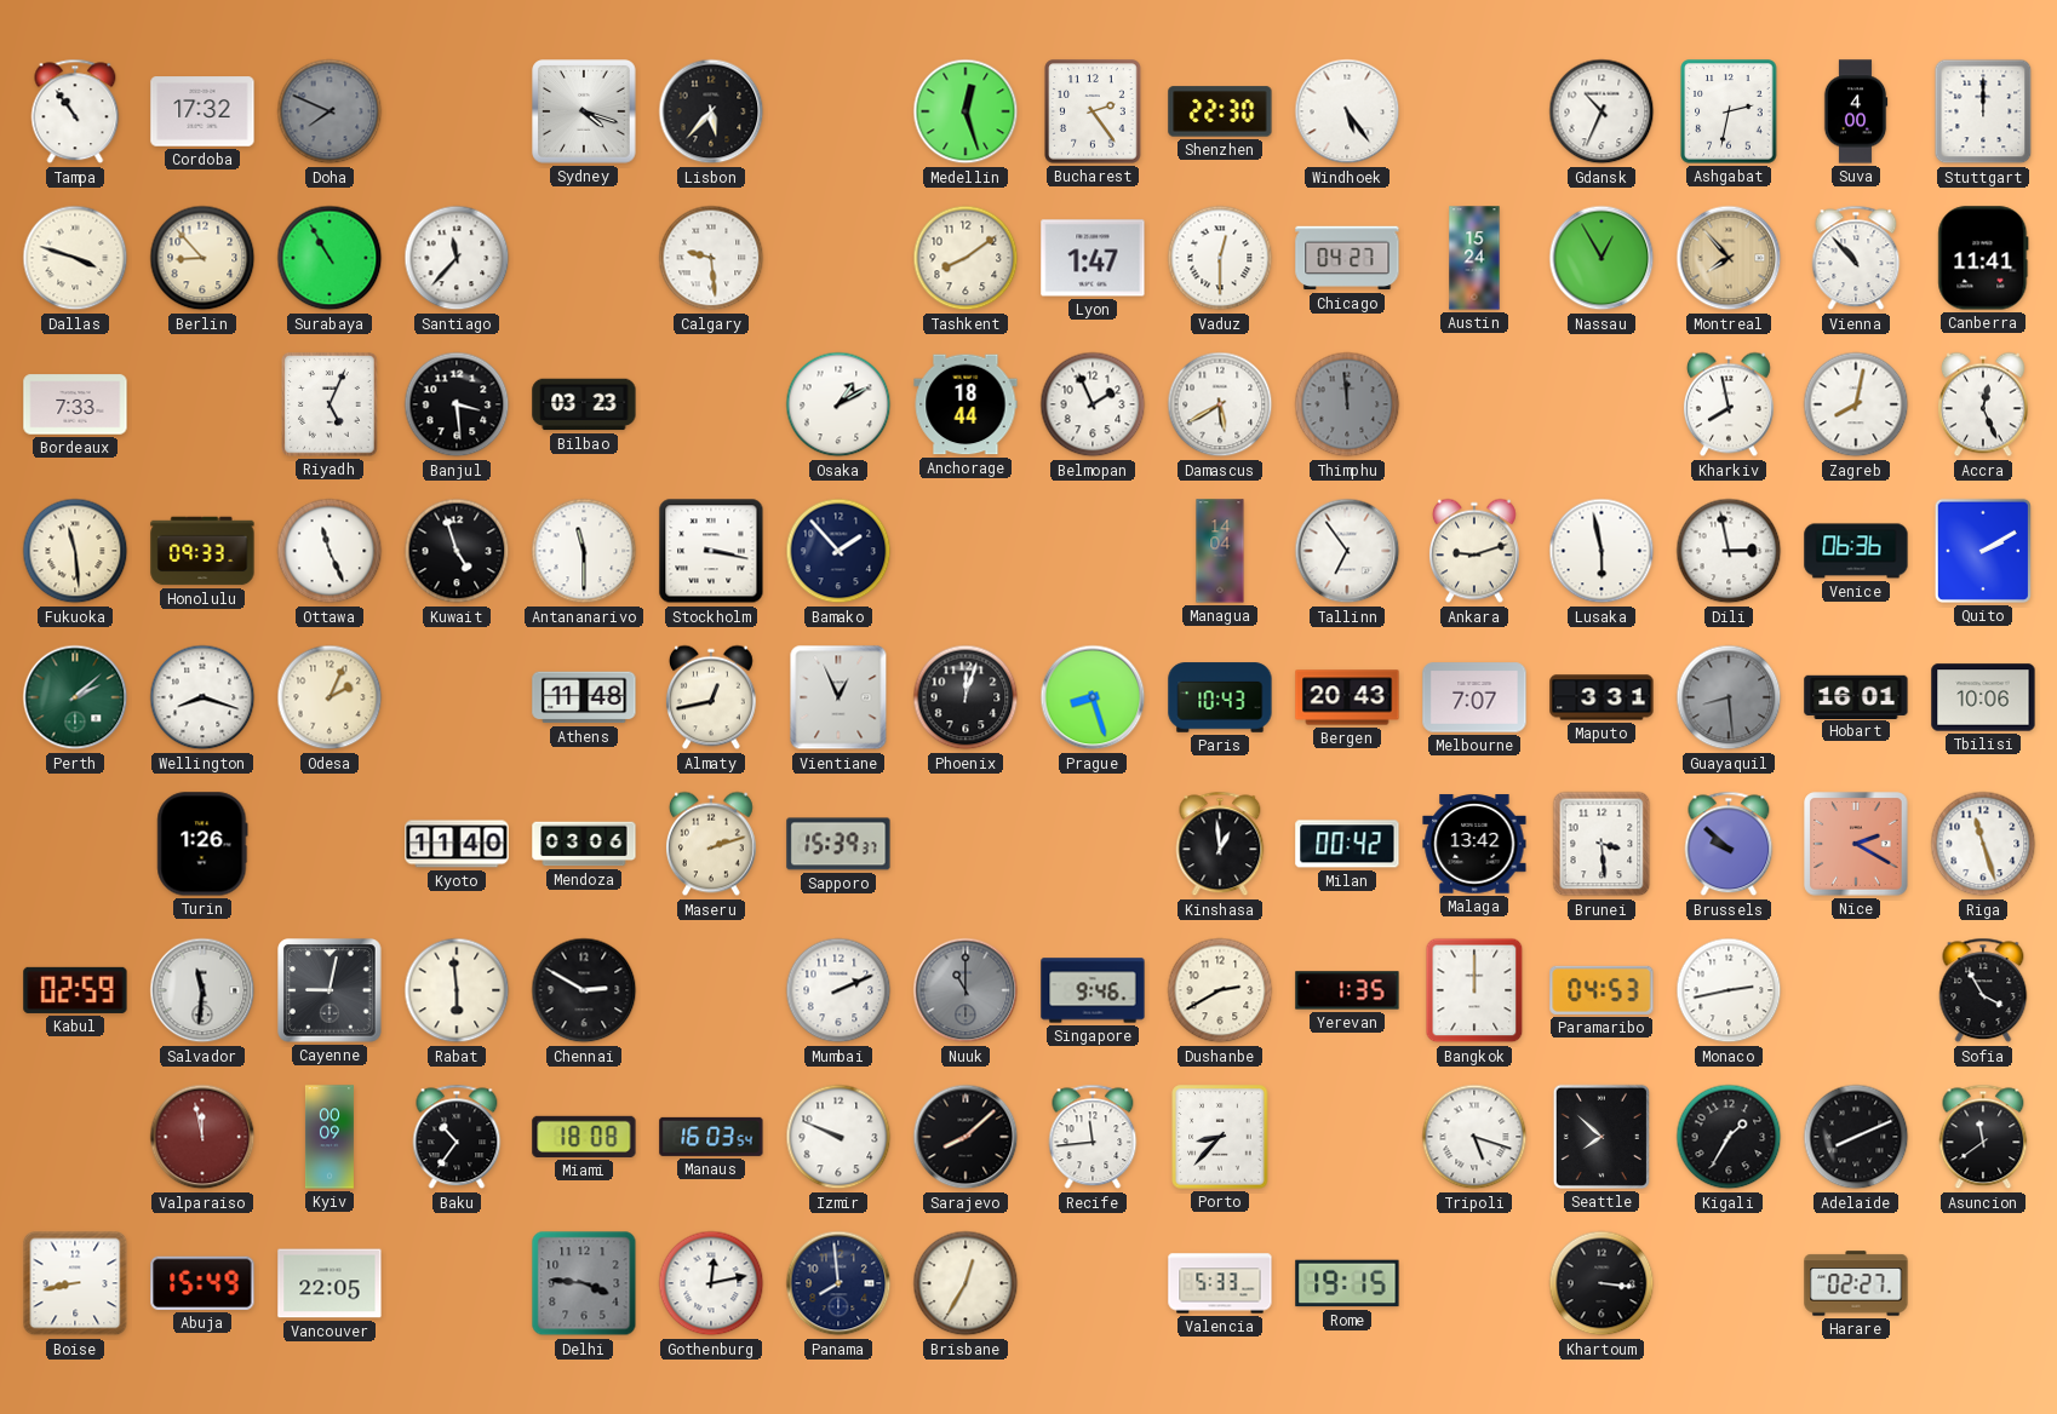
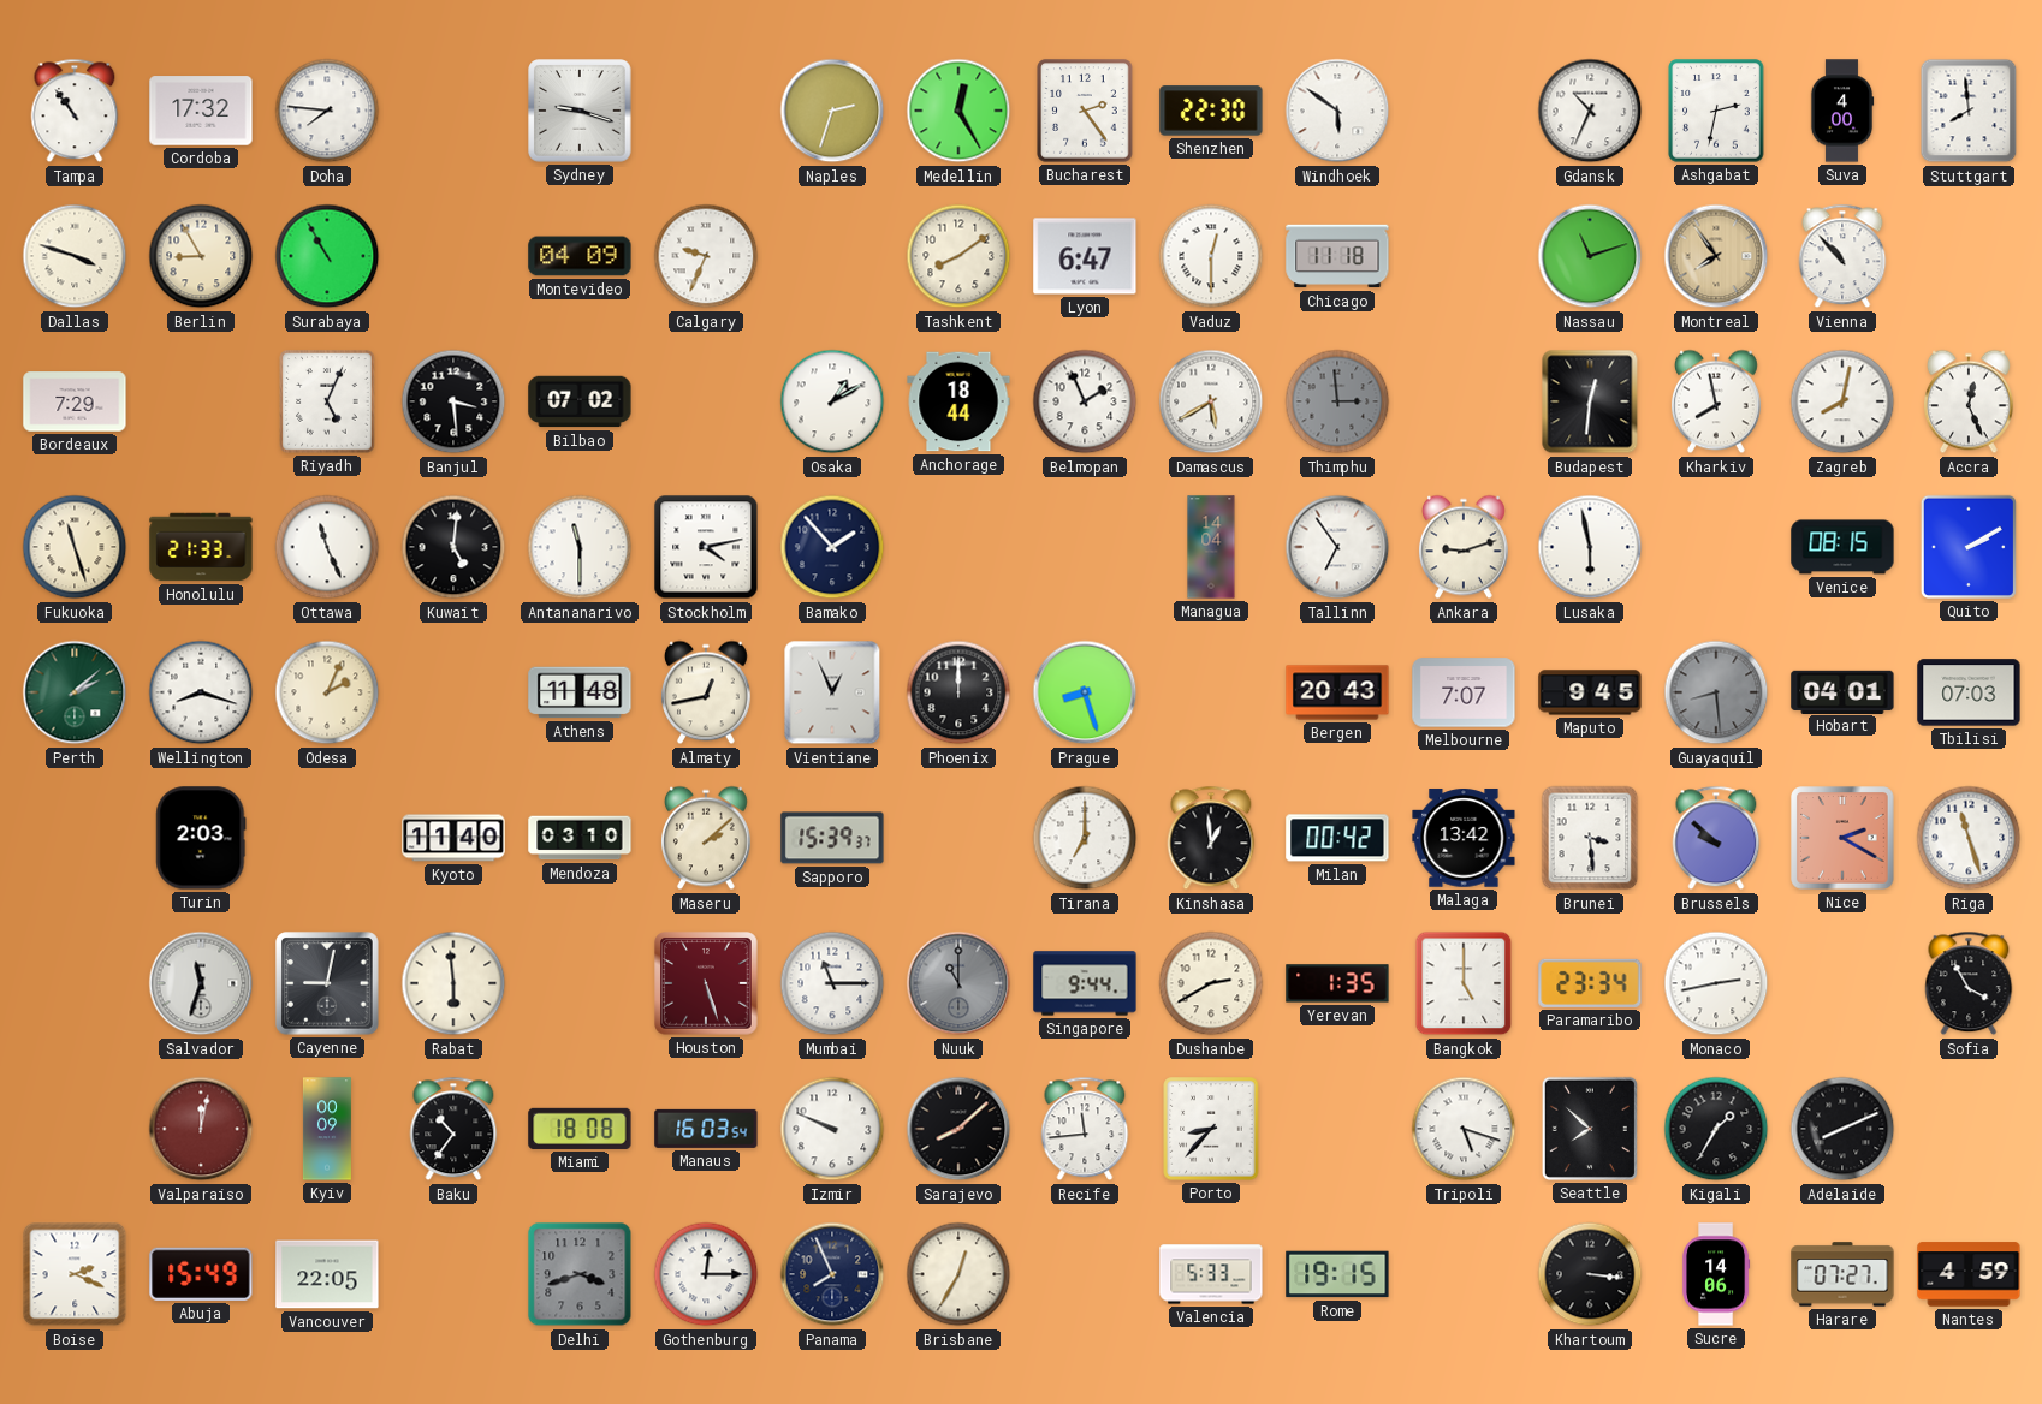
Doha: 7:49 -> 7:46
Doha dial: grey -> white
Sydney: 4:18 -> 9:18
Lisbon: 5:37 -> none
Naples: none -> 2:33
Medellin: 12:27 -> 12:25
Windhoek: 5:24 -> 5:51
Stuttgart: 12:00 -> 7:59
Berlin: 8:53 -> 8:55
Santiago: 11:37 -> none
Montevideo: none -> 04:09
Calgary: 9:29 -> 9:34
Lyon: 1:47 -> 6:47
Chicago: 04:27 -> 11:18
Austin: 15:24 -> none
Nassau: 12:55 -> 11:12
Montreal: 7:53 -> 7:54
Canberra: 11:41 -> none
Bordeaux: 7:33 -> 7:29
Bilbao: 03:23 -> 07:02
Thimphu: 11:59 -> 2:59
Budapest: none -> 12:31
Fukuoka: 11:29 -> 11:27
Honolulu: 09:33 -> 21:33
Kuwait: 4:57 -> 5:01
Stockholm: 3:17 -> 4:13
Dili: 2:58 -> none
Venice: 06:36 -> 08:15
Phoenix: 12:03 -> 12:00
Paris: 10:43 -> none
Maputo: 3:31 -> 9:45
Hobart: 16:01 -> 04:01
Tbilisi: 10:06 -> 07:03
Turin: 1:26 -> 2:03
Mendoza: 03:06 -> 03:10
Maseru: 2:12 -> 2:08
Tirana: none -> 7:00
Kabul: 02:59 -> none
Salvador: 11:31 -> 11:33
Chennai: 2:50 -> none
Houston: none -> 5:27
Mumbai: 2:11 -> 11:15
Singapore: 9:46 -> 9:44
Bangkok: 12:00 -> 5:00
Paramaribo: 04:53 -> 23:34
Valparaiso: 11:58 -> 12:02
Asuncion: 11:39 -> none
Boise: 8:43 -> 2:19
Delhi: 3:46 -> 3:42
Gothenburg: 12:13 -> 12:15
Panama: 7:59 -> 7:56
Sucre: none -> 14:06
Harare: 02:27 -> 07:27
Nantes: none -> 4:59
